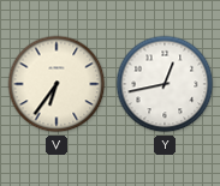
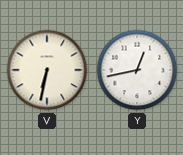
V: 6:36 -> 6:32
